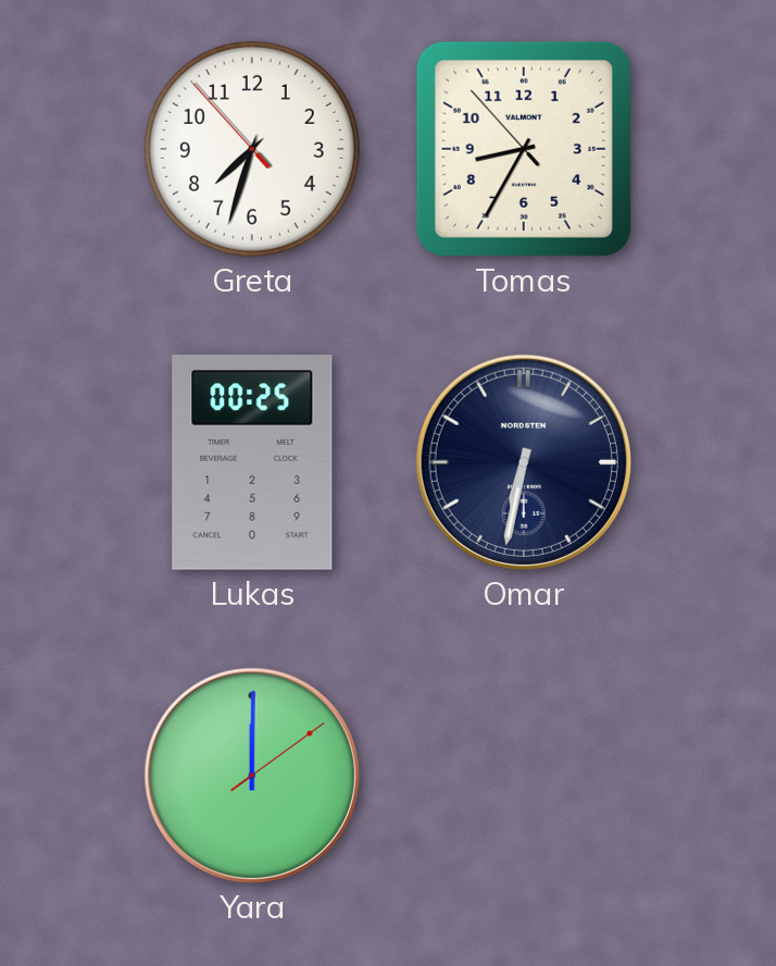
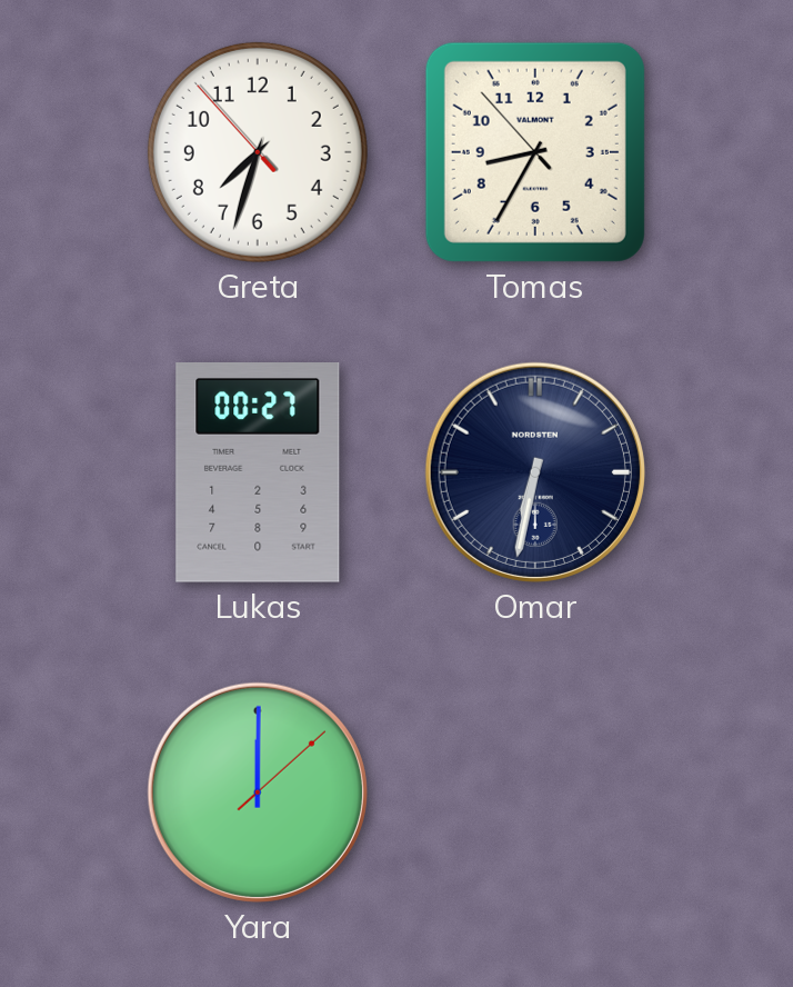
Lukas: 00:25 -> 00:27
Yara: 12:00:09 -> 12:00:08
